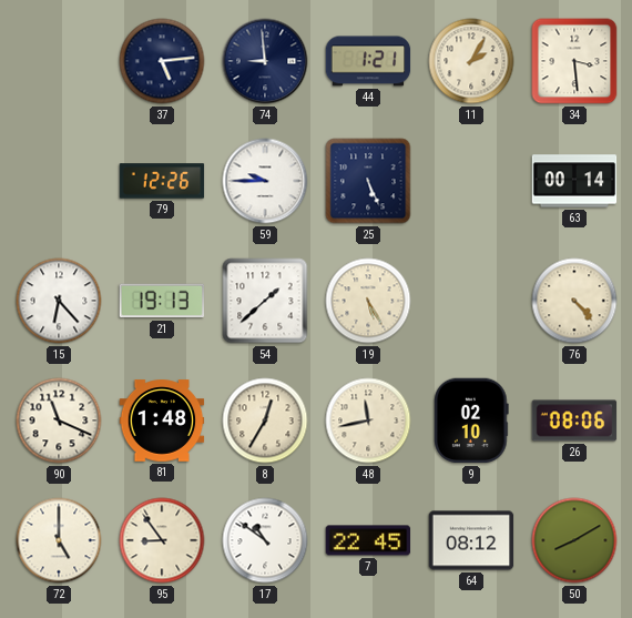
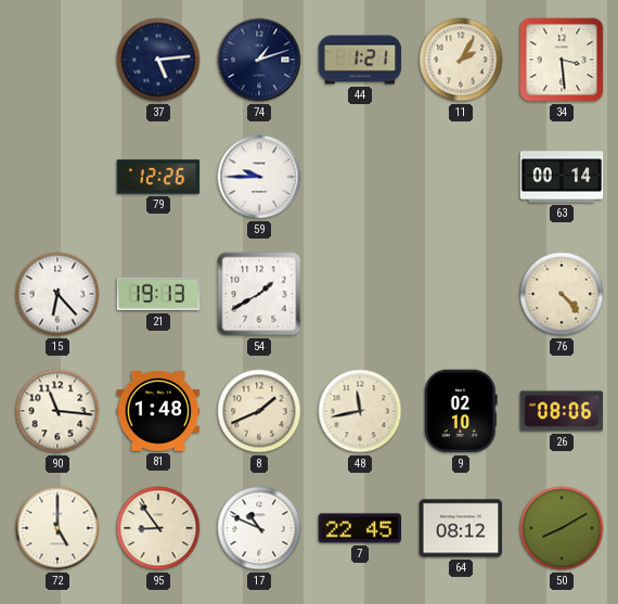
74: 8:59 -> 1:12
25: 5:26 -> none
54: 1:38 -> 1:40
19: 5:25 -> none
90: 11:19 -> 11:16
8: 12:35 -> 1:41
17: 10:51 -> 10:49
